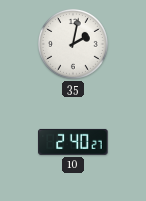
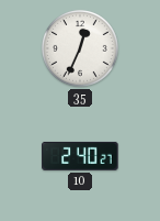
35: 2:02 -> 12:34
